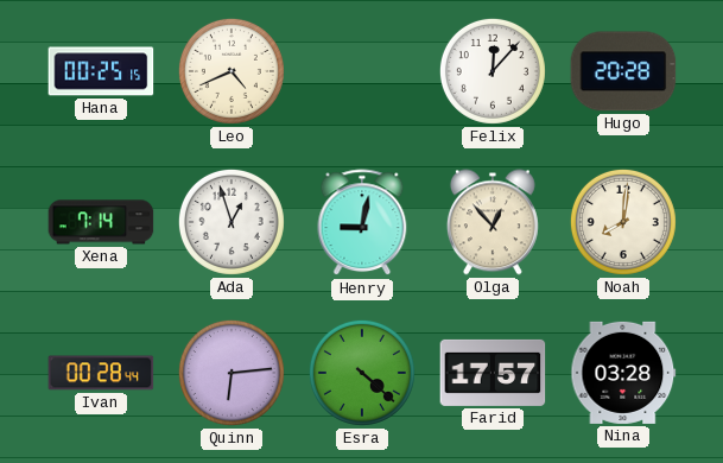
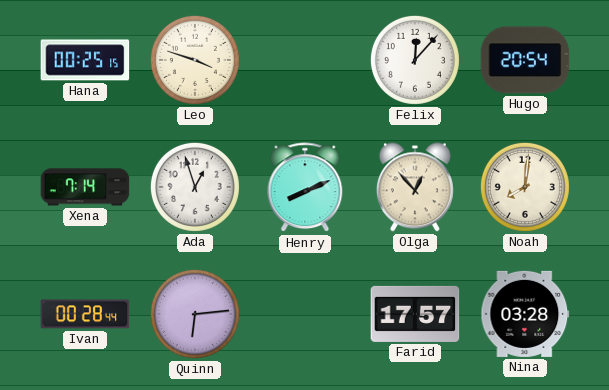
Leo: 4:41 -> 3:48
Hugo: 20:28 -> 20:54
Henry: 9:02 -> 8:11
Esra: 4:22 -> none
